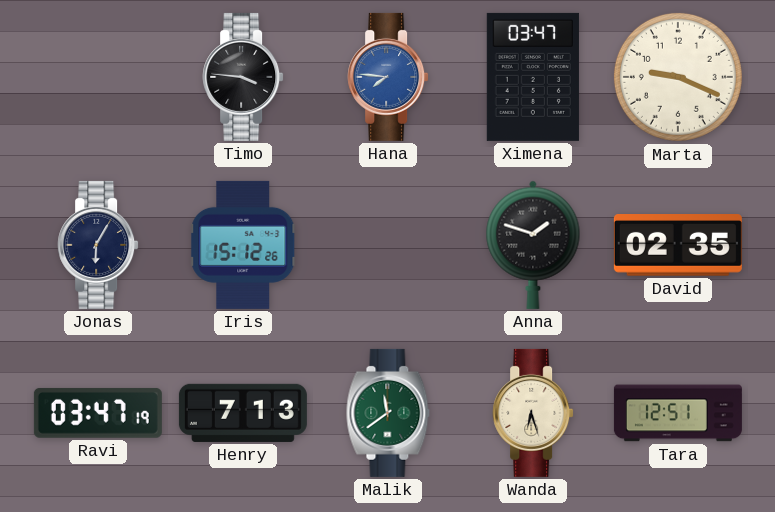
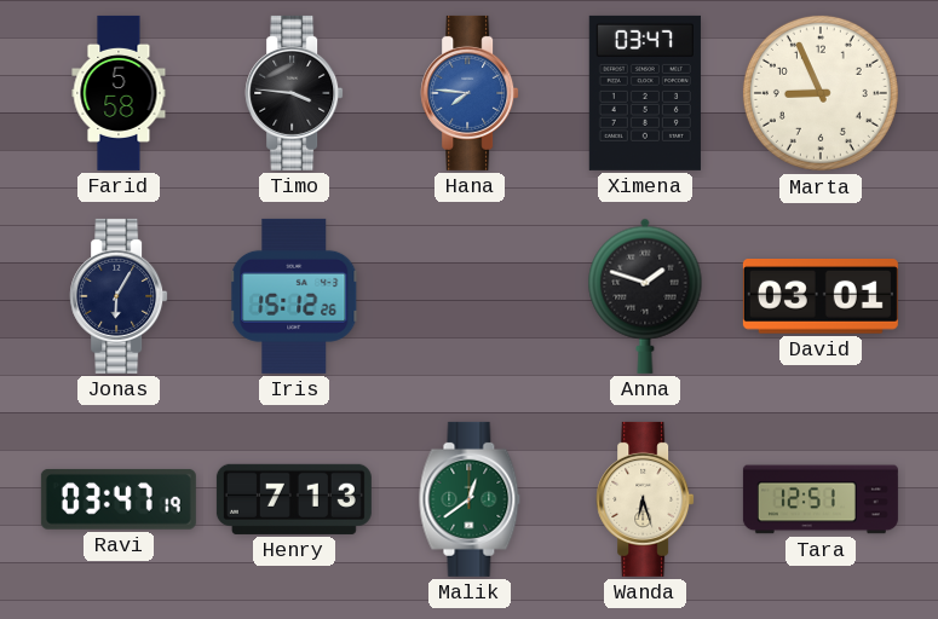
Farid: none -> 5:58
Marta: 9:19 -> 8:56
David: 02:35 -> 03:01
Malik: 11:39 -> 12:39
